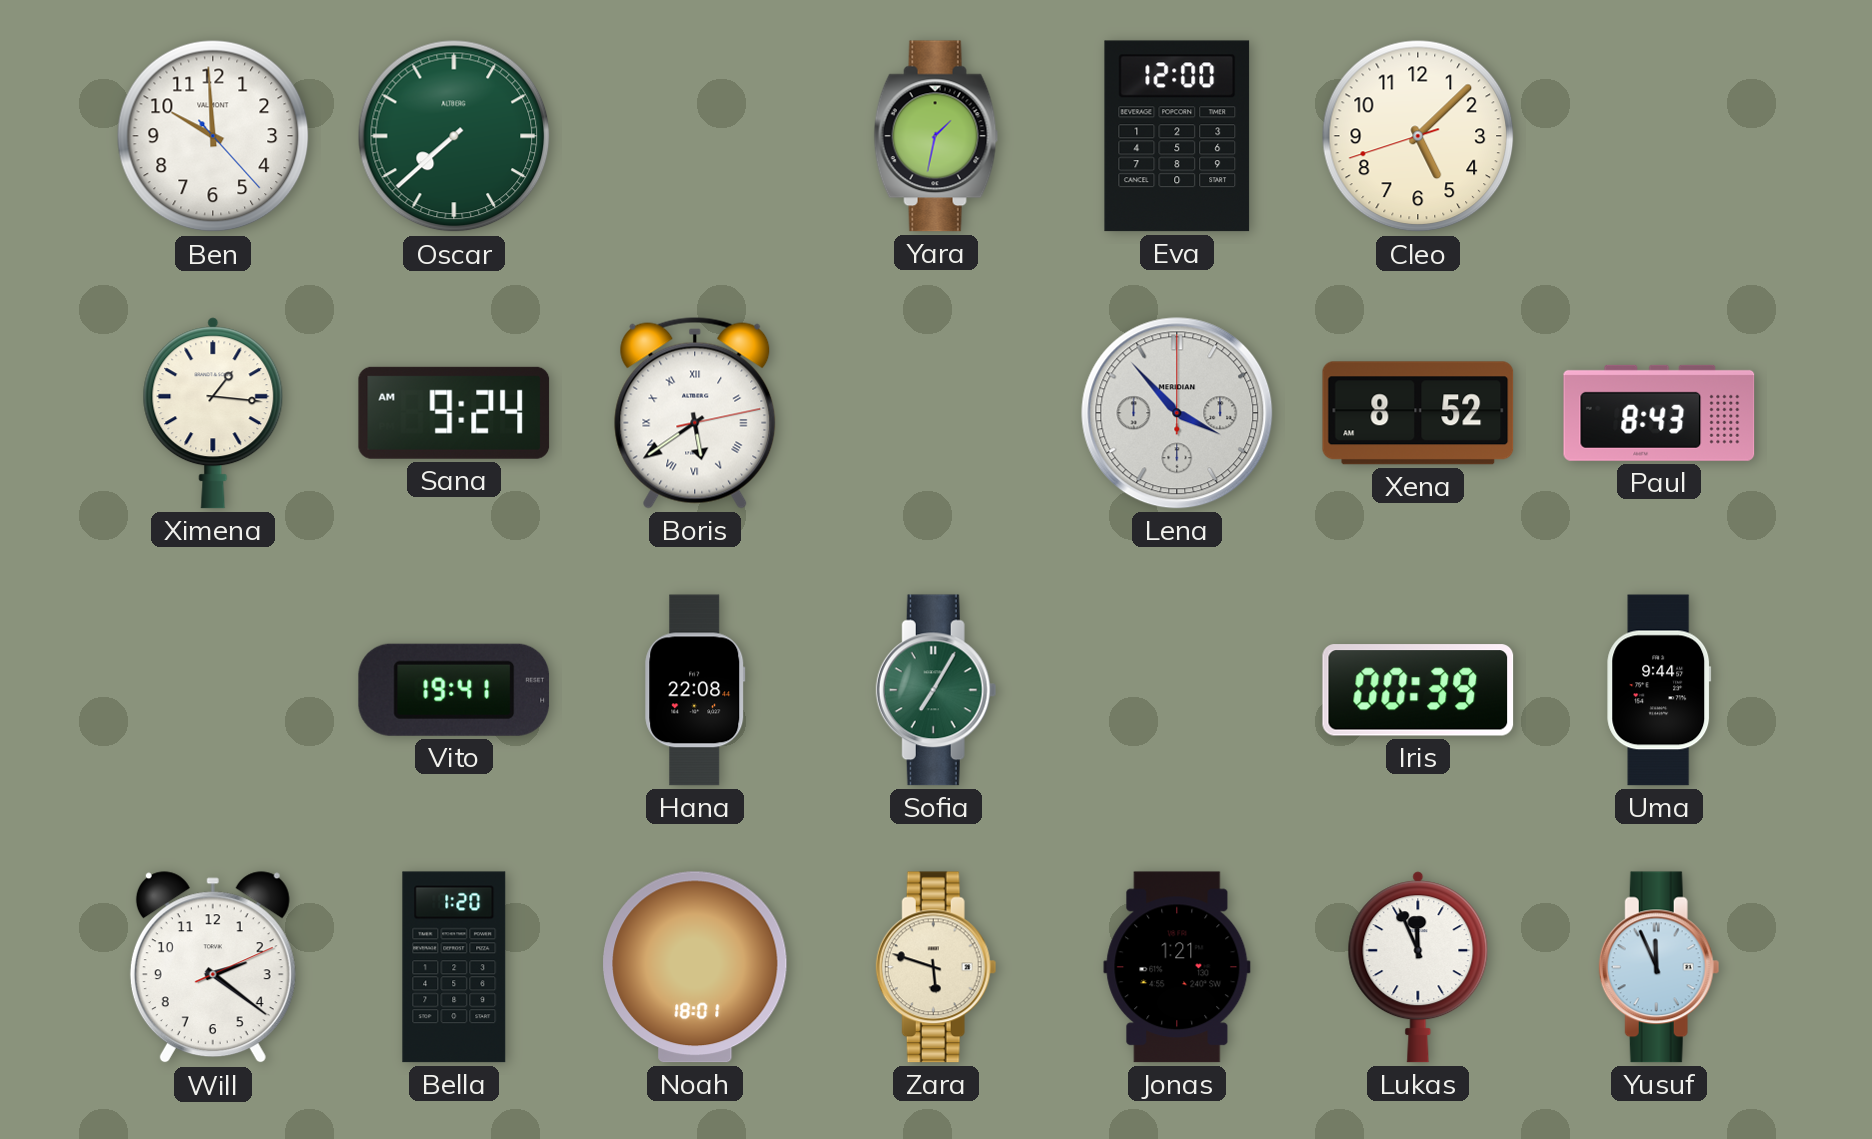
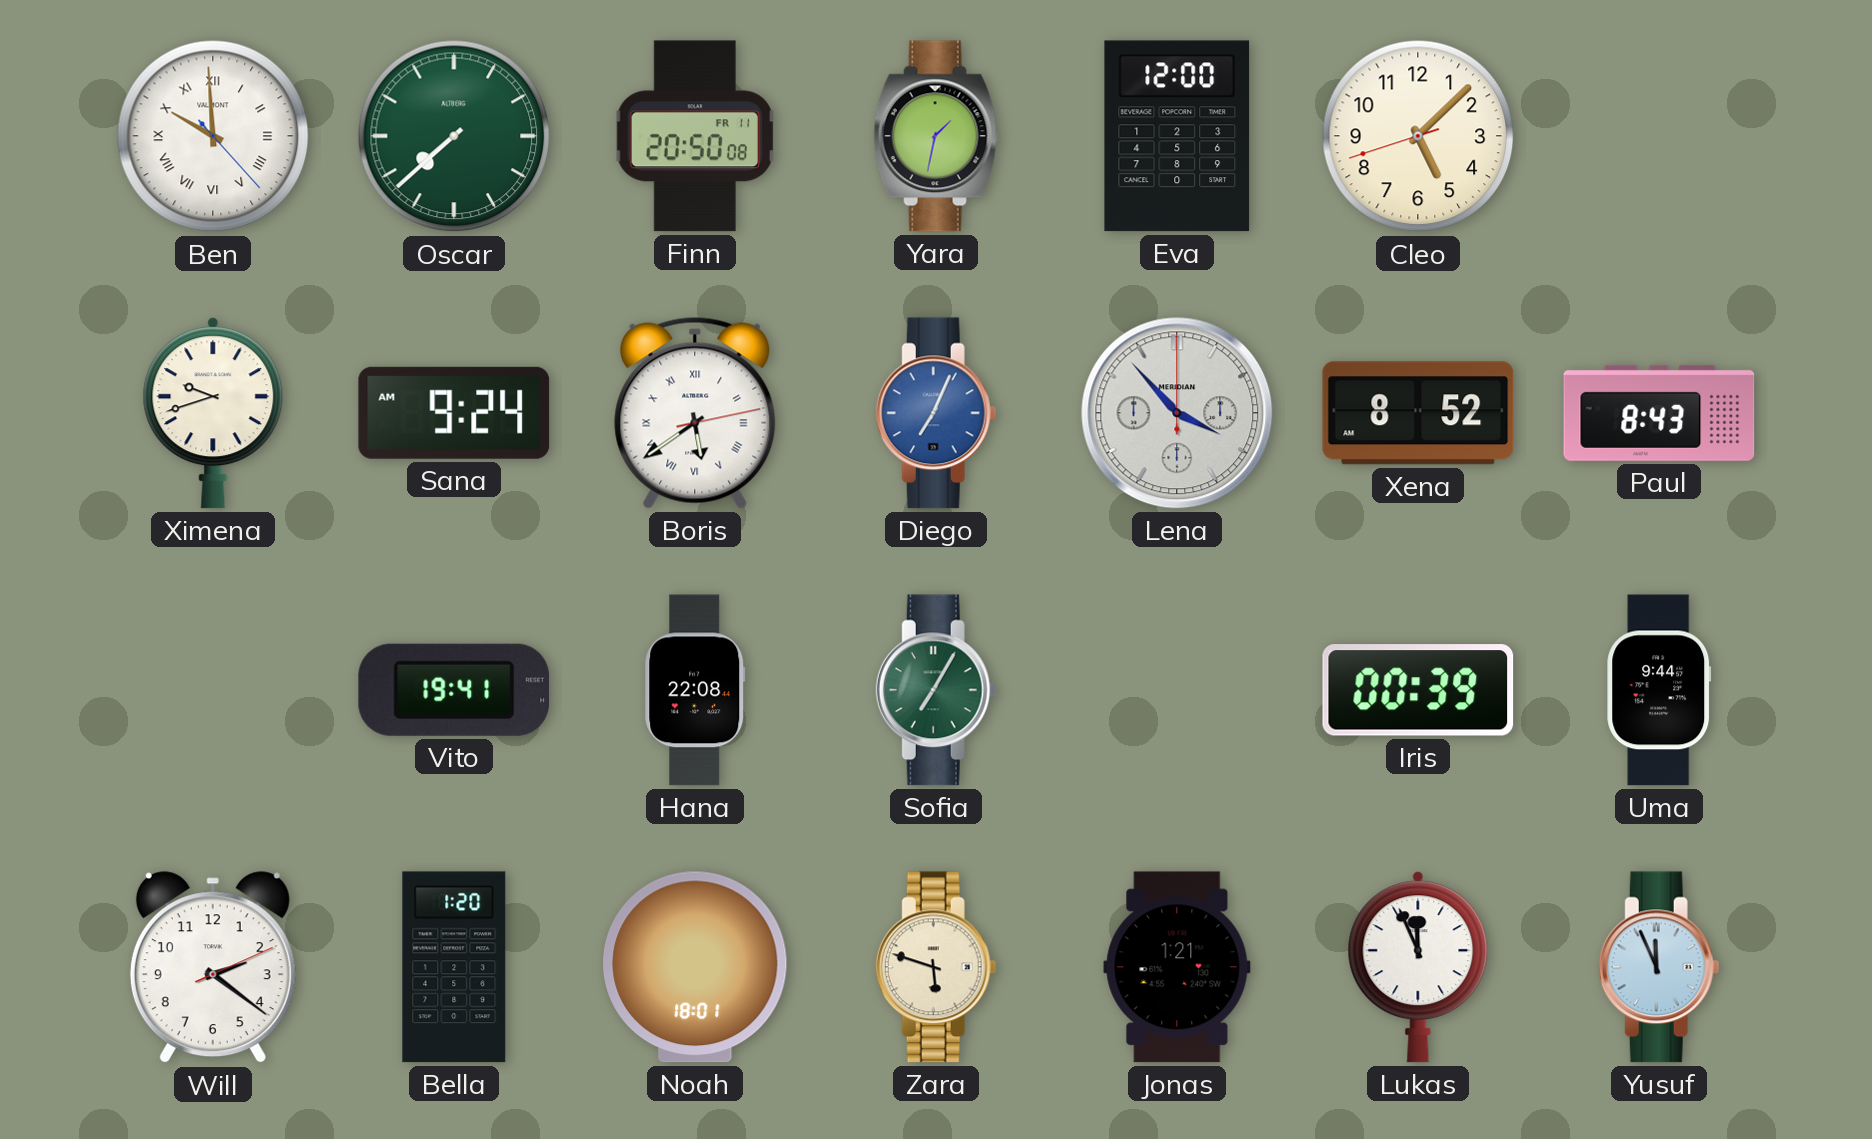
Ben numerals: Arabic -> Roman
Finn: none -> 20:50
Ximena: 1:16 -> 9:42
Diego: none -> 7:04
